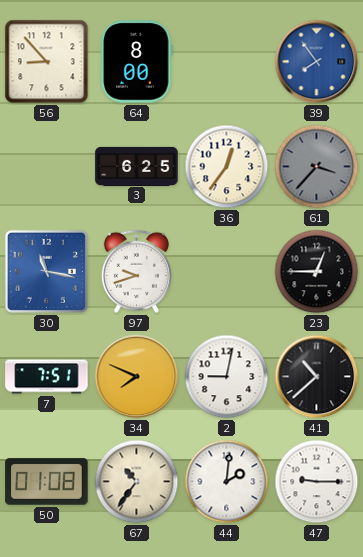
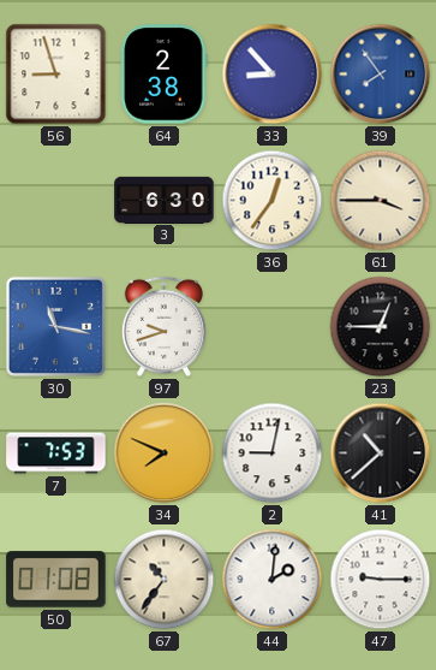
56: 8:53 -> 8:57
64: 8:00 -> 2:38
33: none -> 8:53
3: 6:25 -> 6:30
61: 3:37 -> 3:45
61 dial: grey -> cream
7: 7:51 -> 7:53
